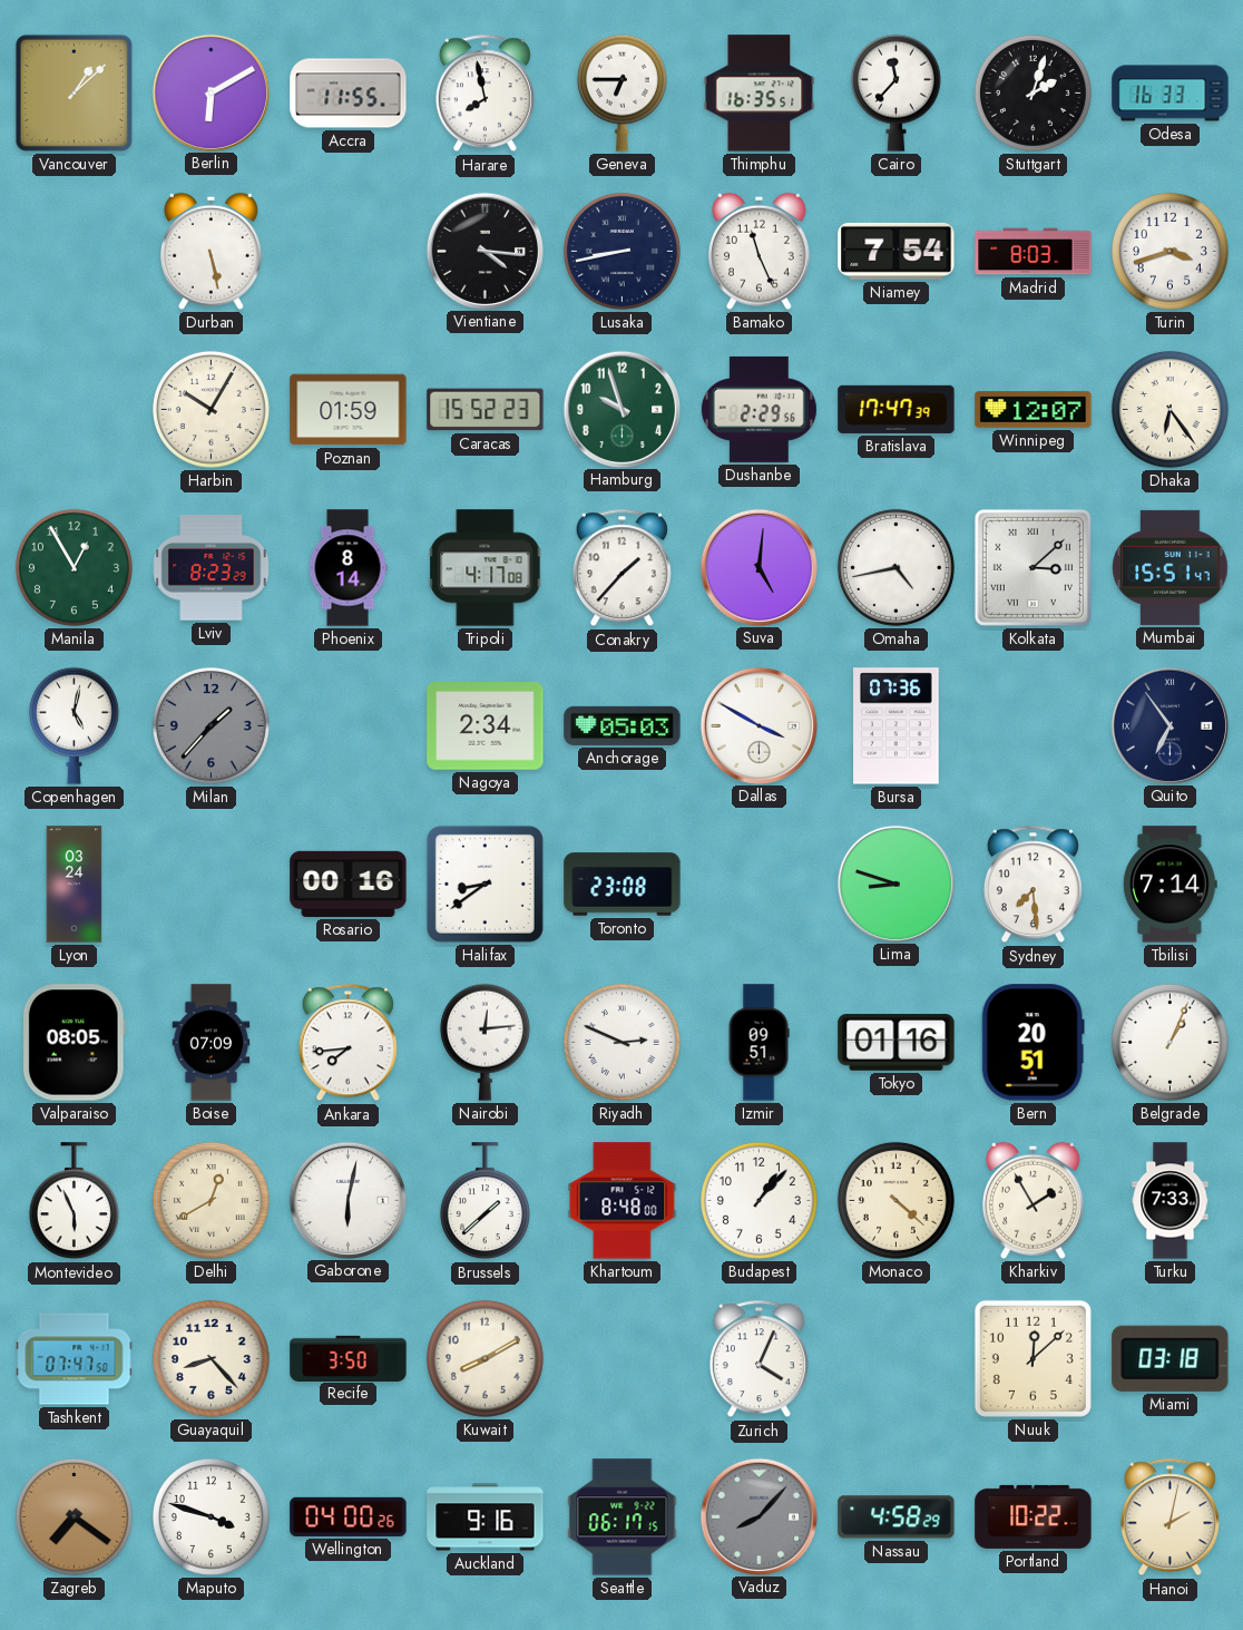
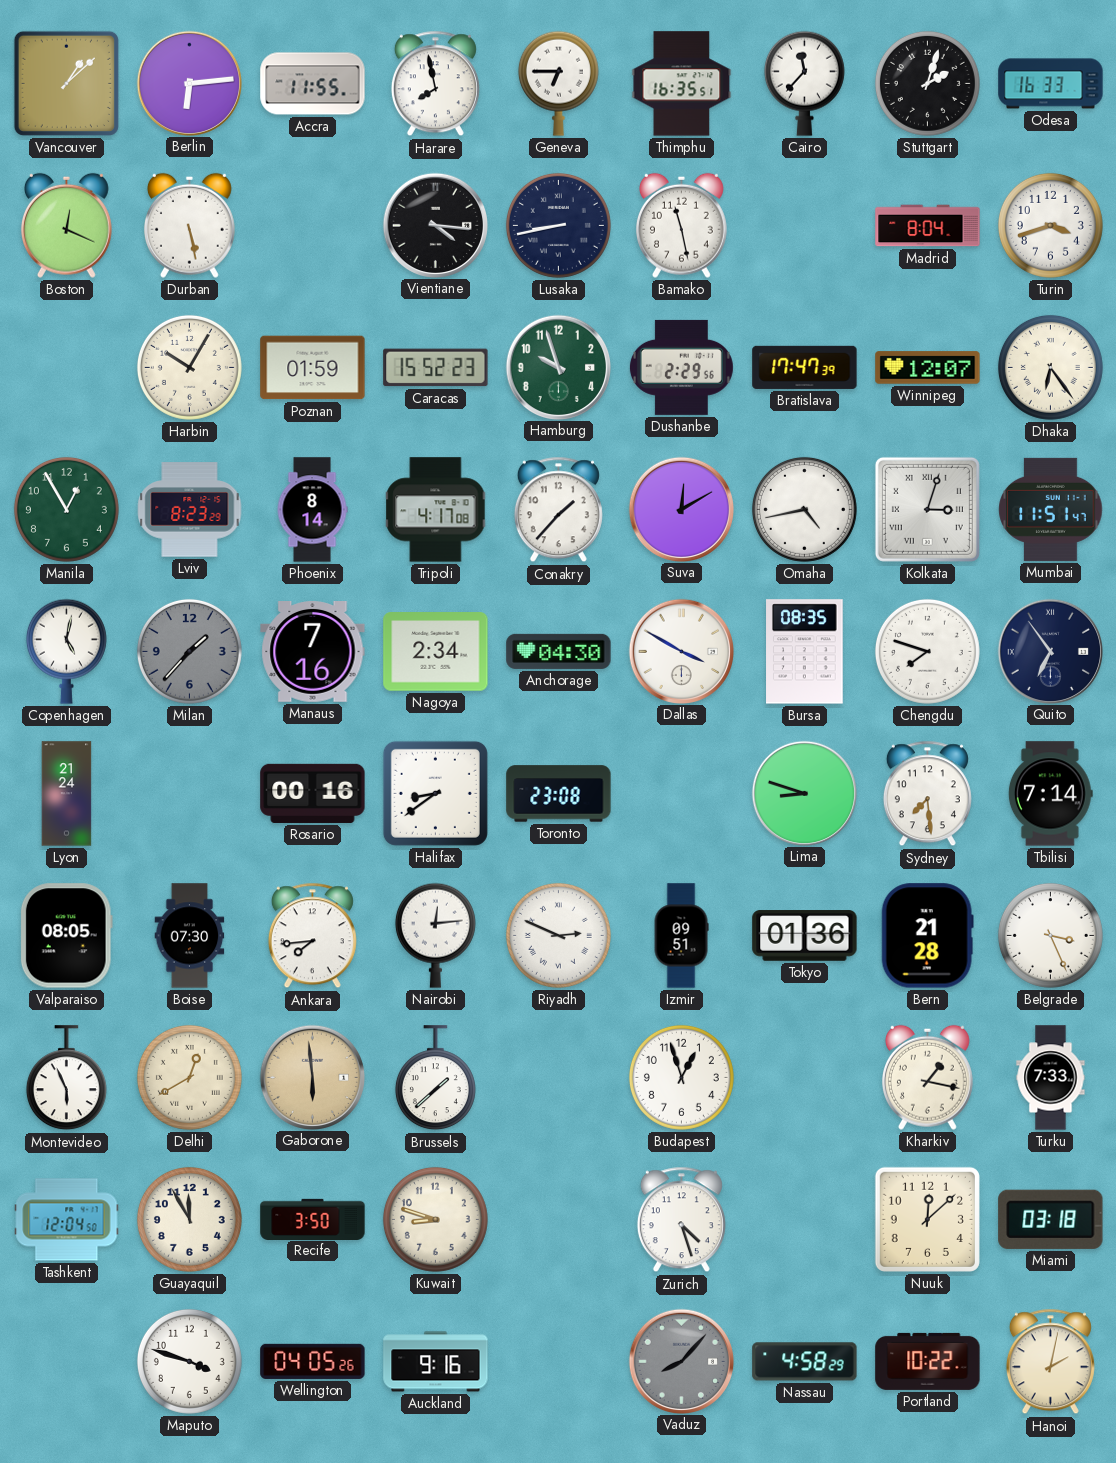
Berlin: 6:10 -> 6:14
Boston: none -> 12:19
Bamako: 11:26 -> 11:28
Niamey: 7:54 -> none
Madrid: 8:03 -> 8:04
Suva: 5:01 -> 12:10
Kolkata: 3:08 -> 3:03
Mumbai: 15:51 -> 11:51
Manaus: none -> 7:16
Anchorage: 05:03 -> 04:30
Bursa: 07:36 -> 08:35
Chengdu: none -> 7:48
Lyon: 03:24 -> 21:24
Boise: 07:09 -> 07:30
Tokyo: 01:16 -> 01:36
Bern: 20:51 -> 21:28
Belgrade: 1:04 -> 3:26
Gaborone: 6:02 -> 5:59
Gaborone dial: white -> champagne
Khartoum: 8:48 -> none
Budapest: 1:07 -> 12:57
Monaco: 4:22 -> none
Kharkiv: 1:55 -> 1:17
Tashkent: 07:47 -> 12:04
Guayaquil: 8:23 -> 11:55
Kuwait: 8:10 -> 8:48
Zurich: 4:04 -> 4:27
Zagreb: 7:21 -> none
Wellington: 04:00 -> 04:05
Seattle: 06:17 -> none
